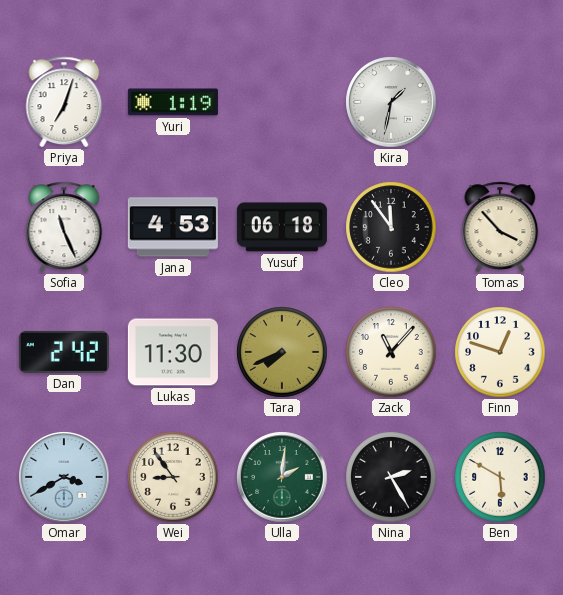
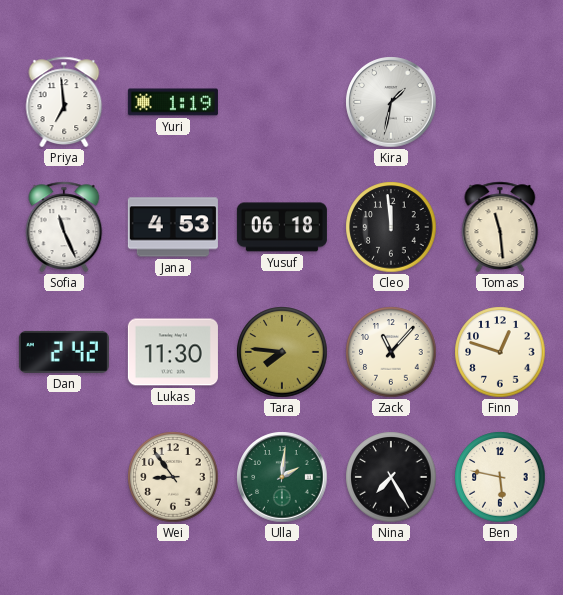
Priya: 7:03 -> 6:59
Cleo: 11:54 -> 11:59
Tomas: 3:53 -> 11:29
Tara: 7:41 -> 7:46
Omar: 3:40 -> none
Nina: 2:25 -> 7:25
Ben: 5:50 -> 5:47
